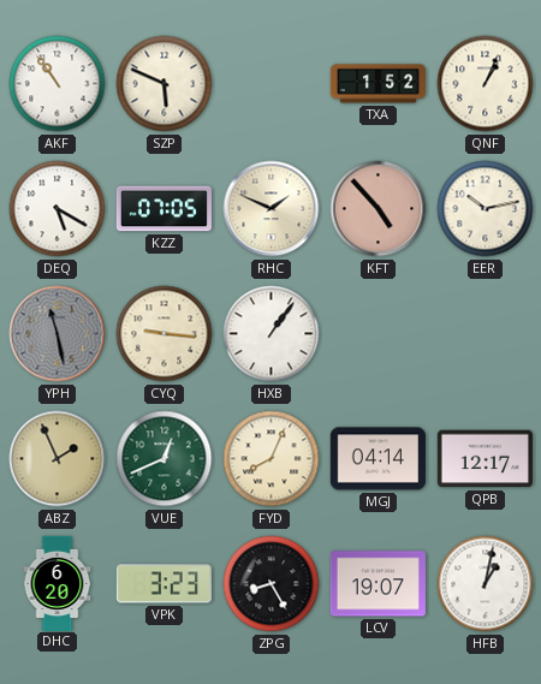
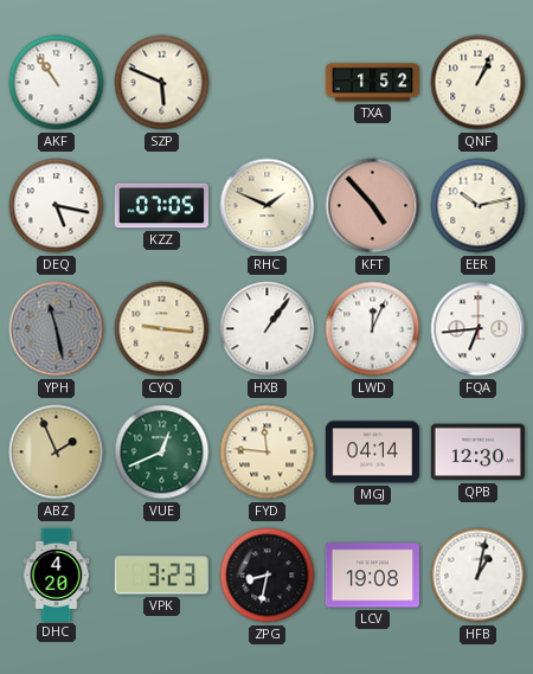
DEQ: 5:20 -> 5:17
LWD: none -> 12:04
FQA: none -> 6:44
FYD: 8:04 -> 11:46
QPB: 12:17 -> 12:30
DHC: 6:20 -> 4:20
ZPG: 8:25 -> 8:32
LCV: 19:07 -> 19:08
